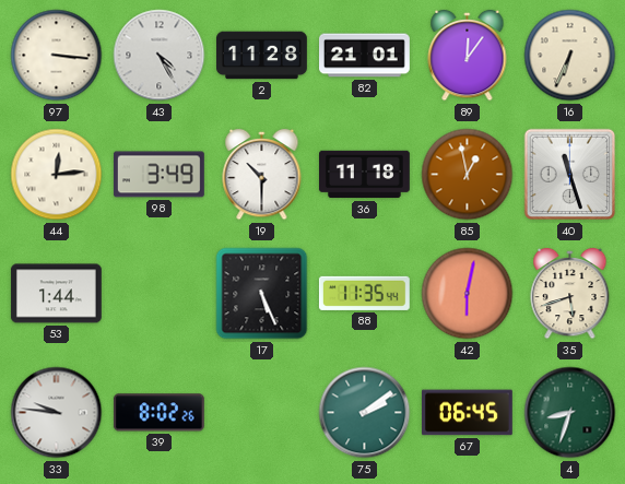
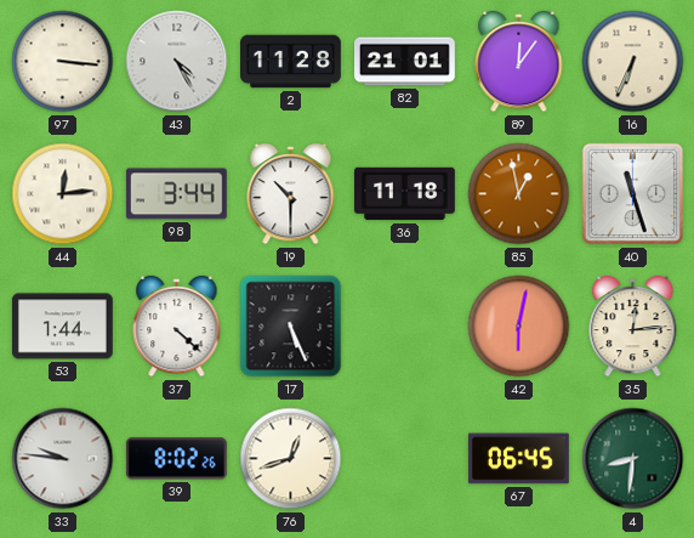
98: 3:49 -> 3:44
37: none -> 4:22
88: 11:35 -> none
35: 5:42 -> 12:14
76: none -> 12:42
75: 2:09 -> none
4: 8:33 -> 8:31
